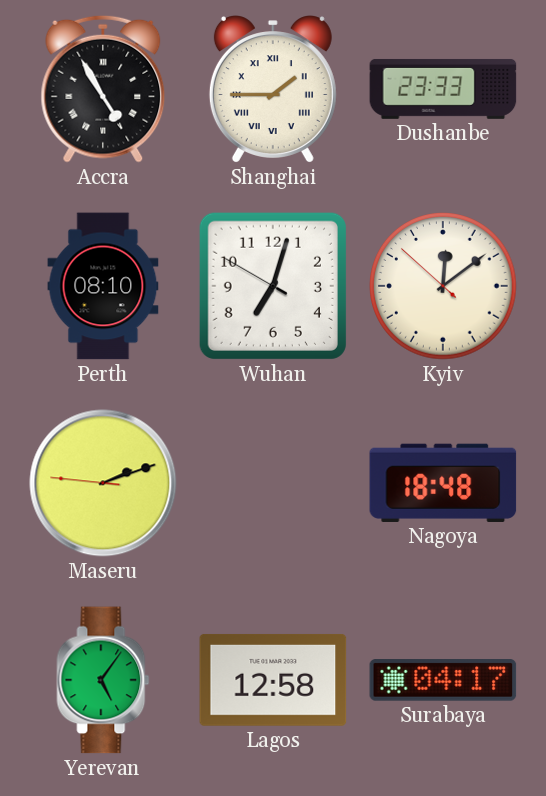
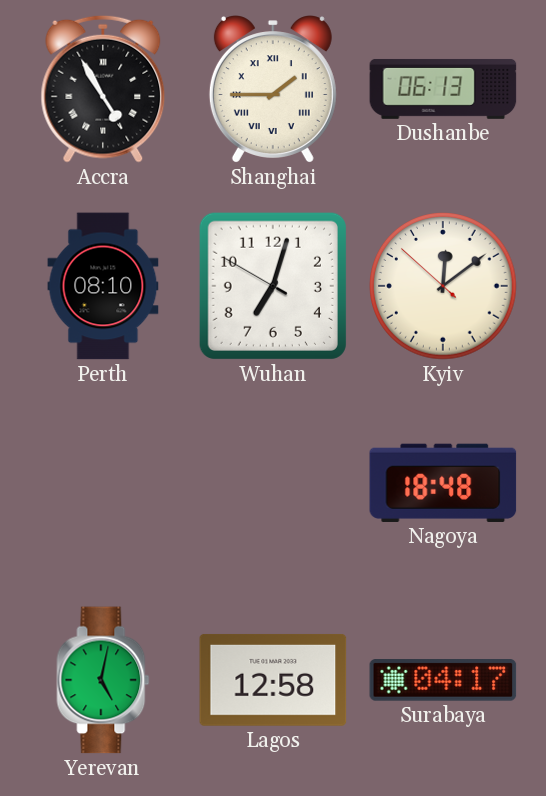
Dushanbe: 23:33 -> 06:13
Maseru: 2:11 -> none
Yerevan: 5:06 -> 5:02
